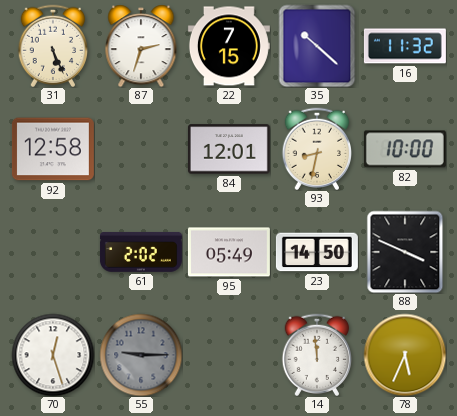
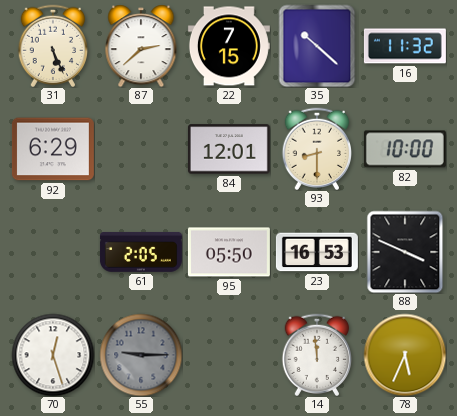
87: 2:33 -> 2:38
92: 12:58 -> 6:29
93: 8:32 -> 8:30
61: 2:02 -> 2:05
95: 05:49 -> 05:50
23: 14:50 -> 16:53
